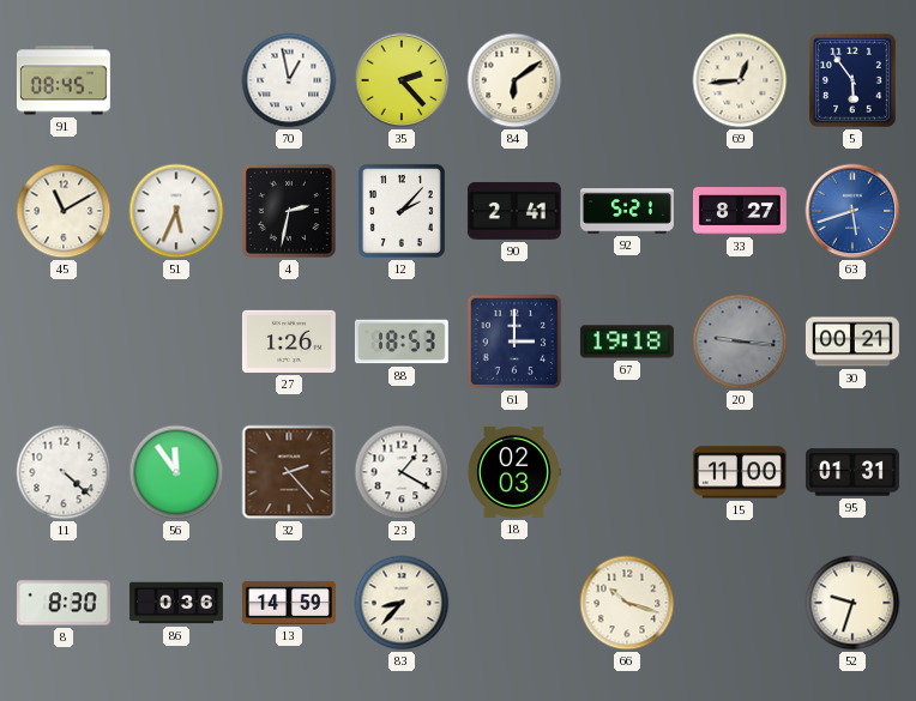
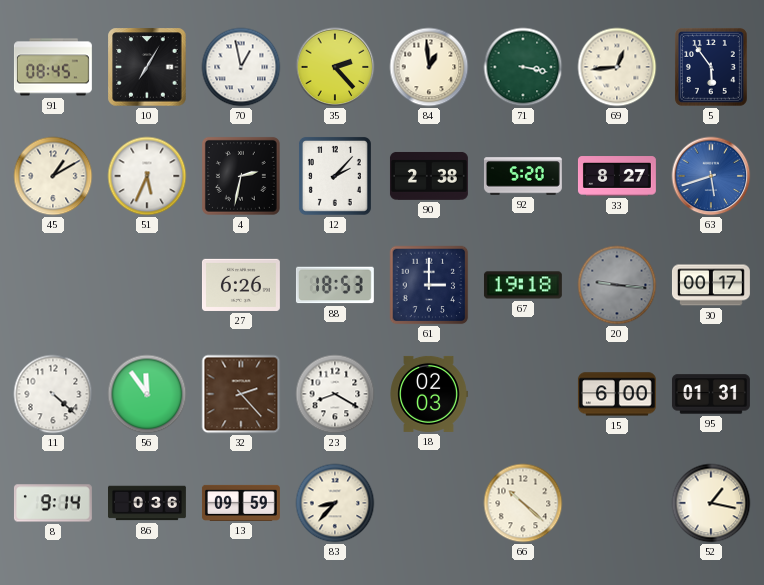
10: none -> 7:05
84: 6:09 -> 12:59
71: none -> 3:17
45: 11:10 -> 1:10
90: 2:41 -> 2:38
92: 5:21 -> 5:20
27: 1:26 -> 6:26
30: 00:21 -> 00:17
23: 1:20 -> 8:20
15: 11:00 -> 6:00
8: 8:30 -> 9:14
13: 14:59 -> 09:59
66: 10:18 -> 10:22
52: 9:33 -> 1:17
